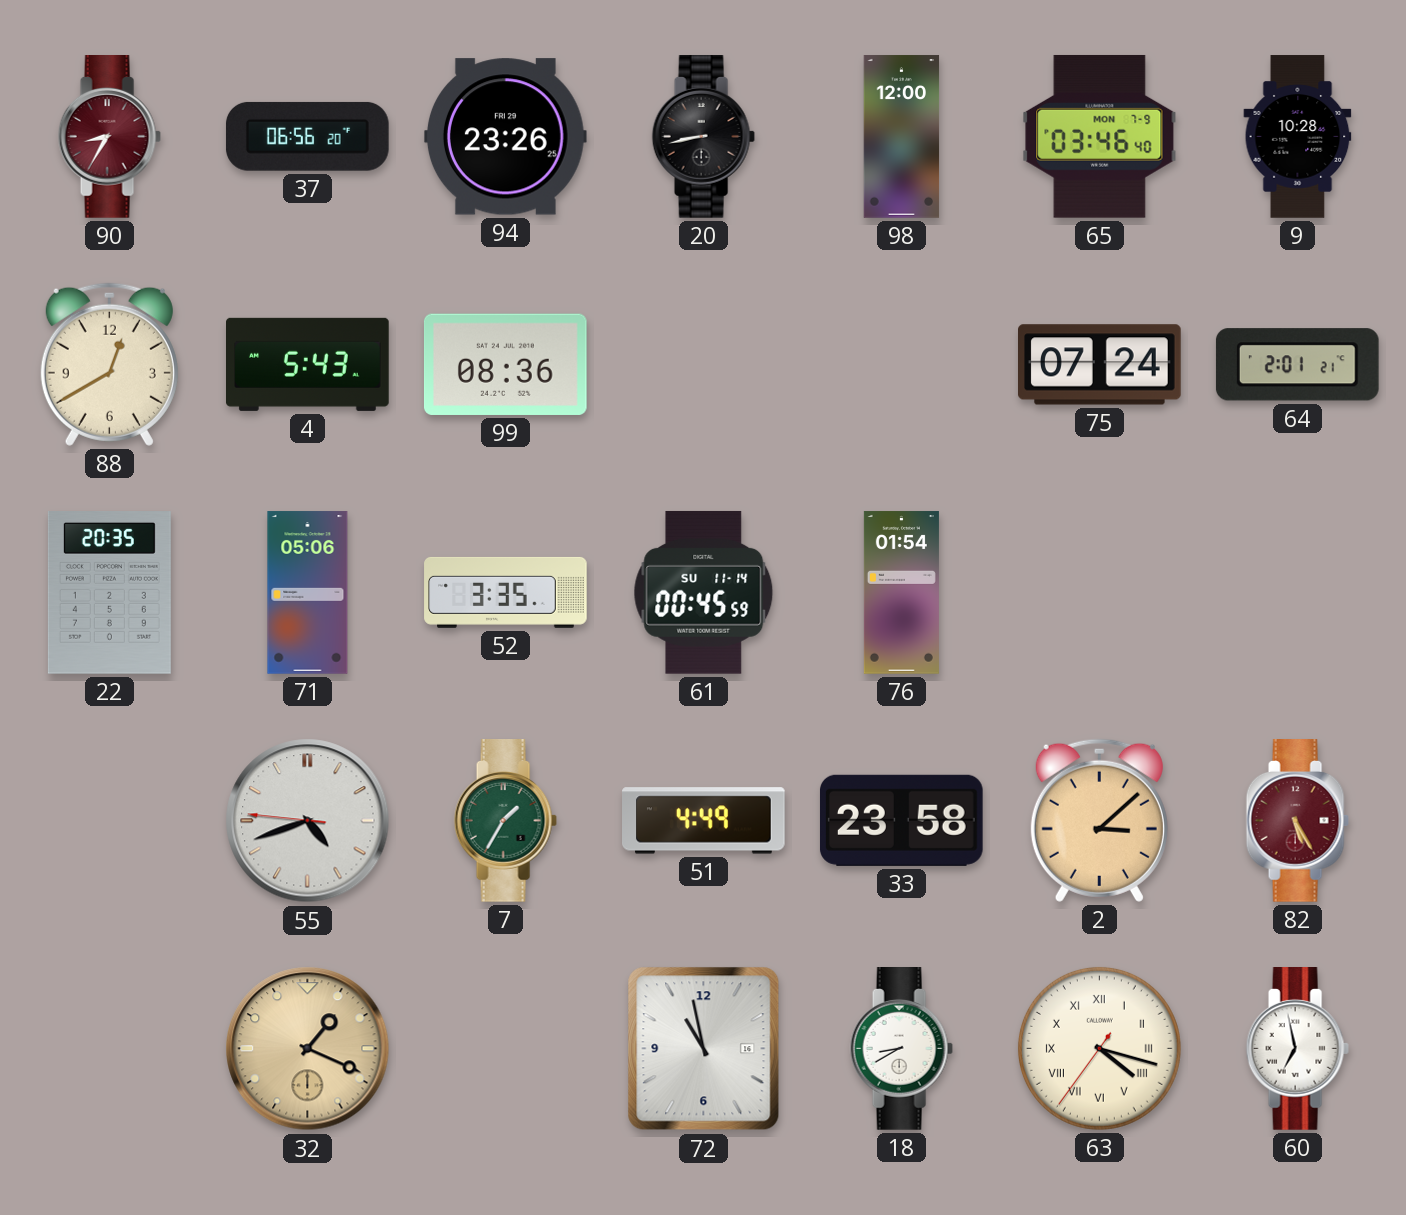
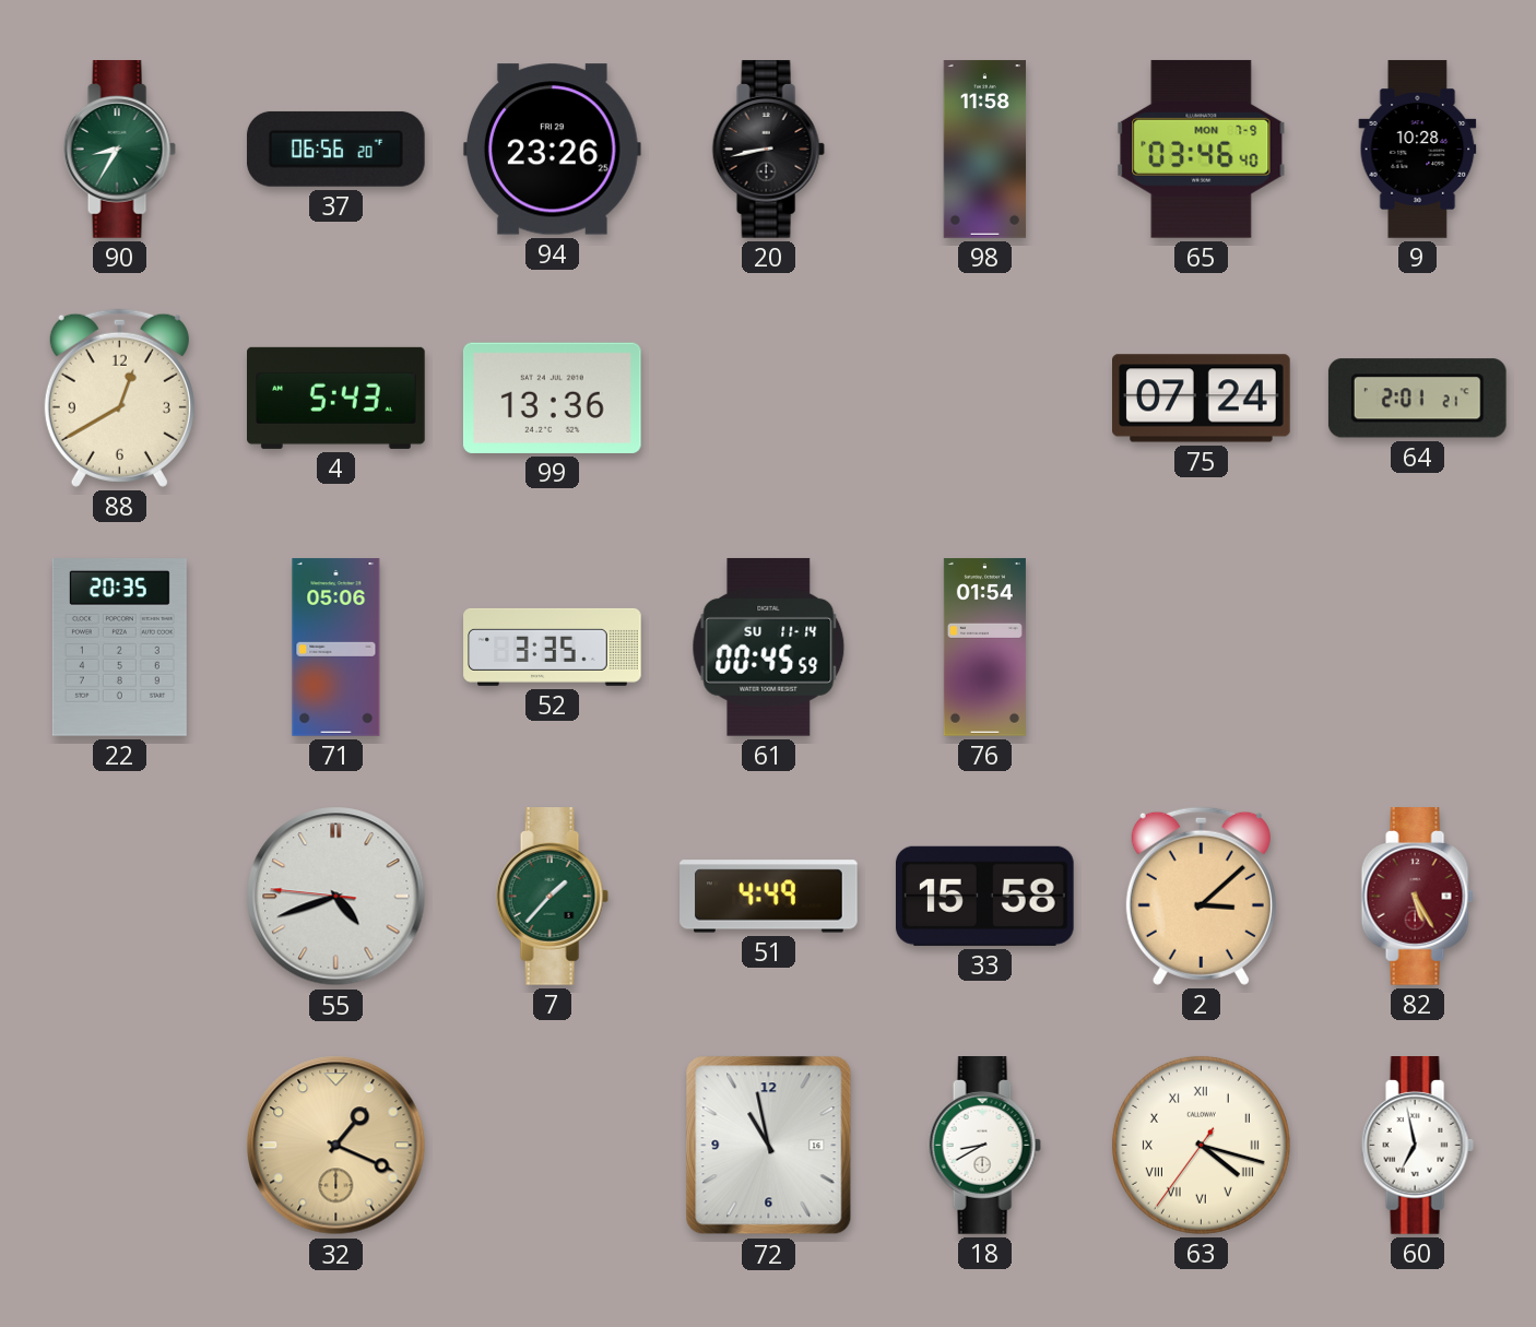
90 dial: burgundy -> green
98: 12:00 -> 11:58
99: 08:36 -> 13:36
7: 1:35 -> 1:37
33: 23:58 -> 15:58
